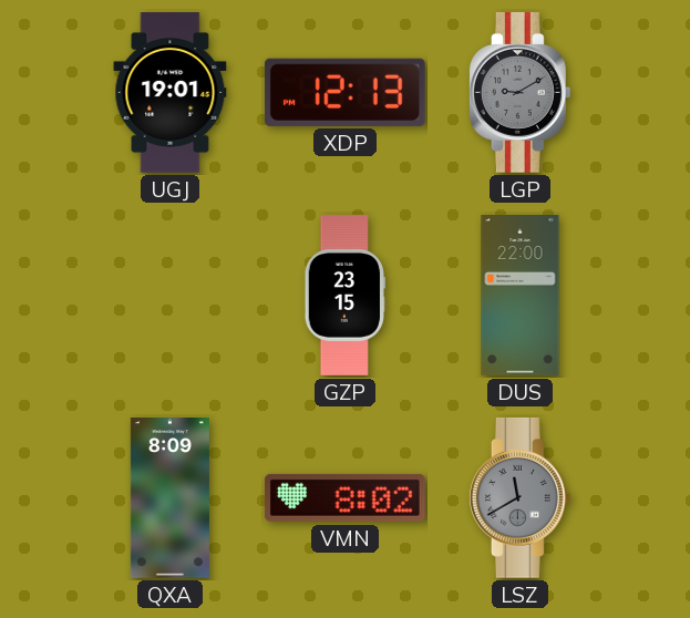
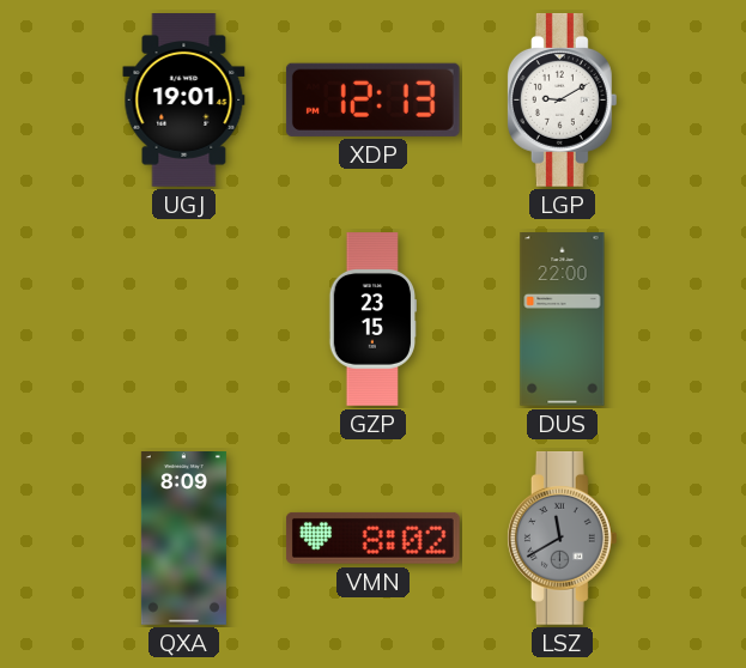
LGP dial: grey -> white
